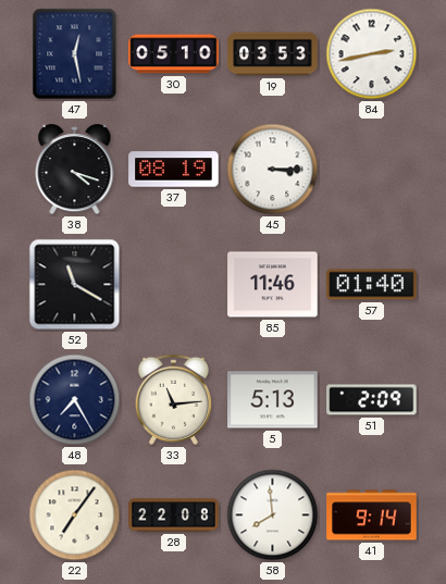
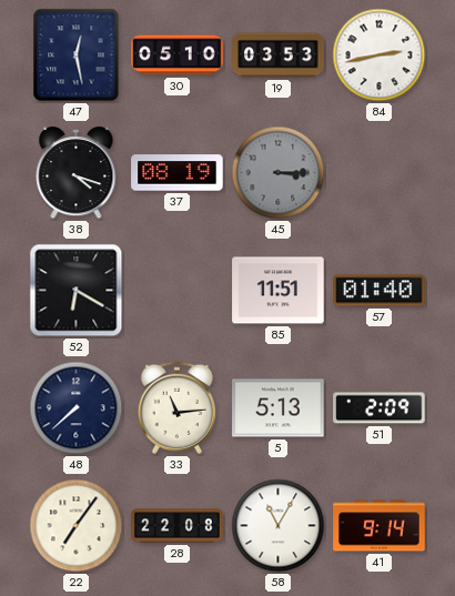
45 dial: white -> grey
52: 11:20 -> 6:20
85: 11:46 -> 11:51
48: 7:25 -> 7:38
58: 7:59 -> 11:05
